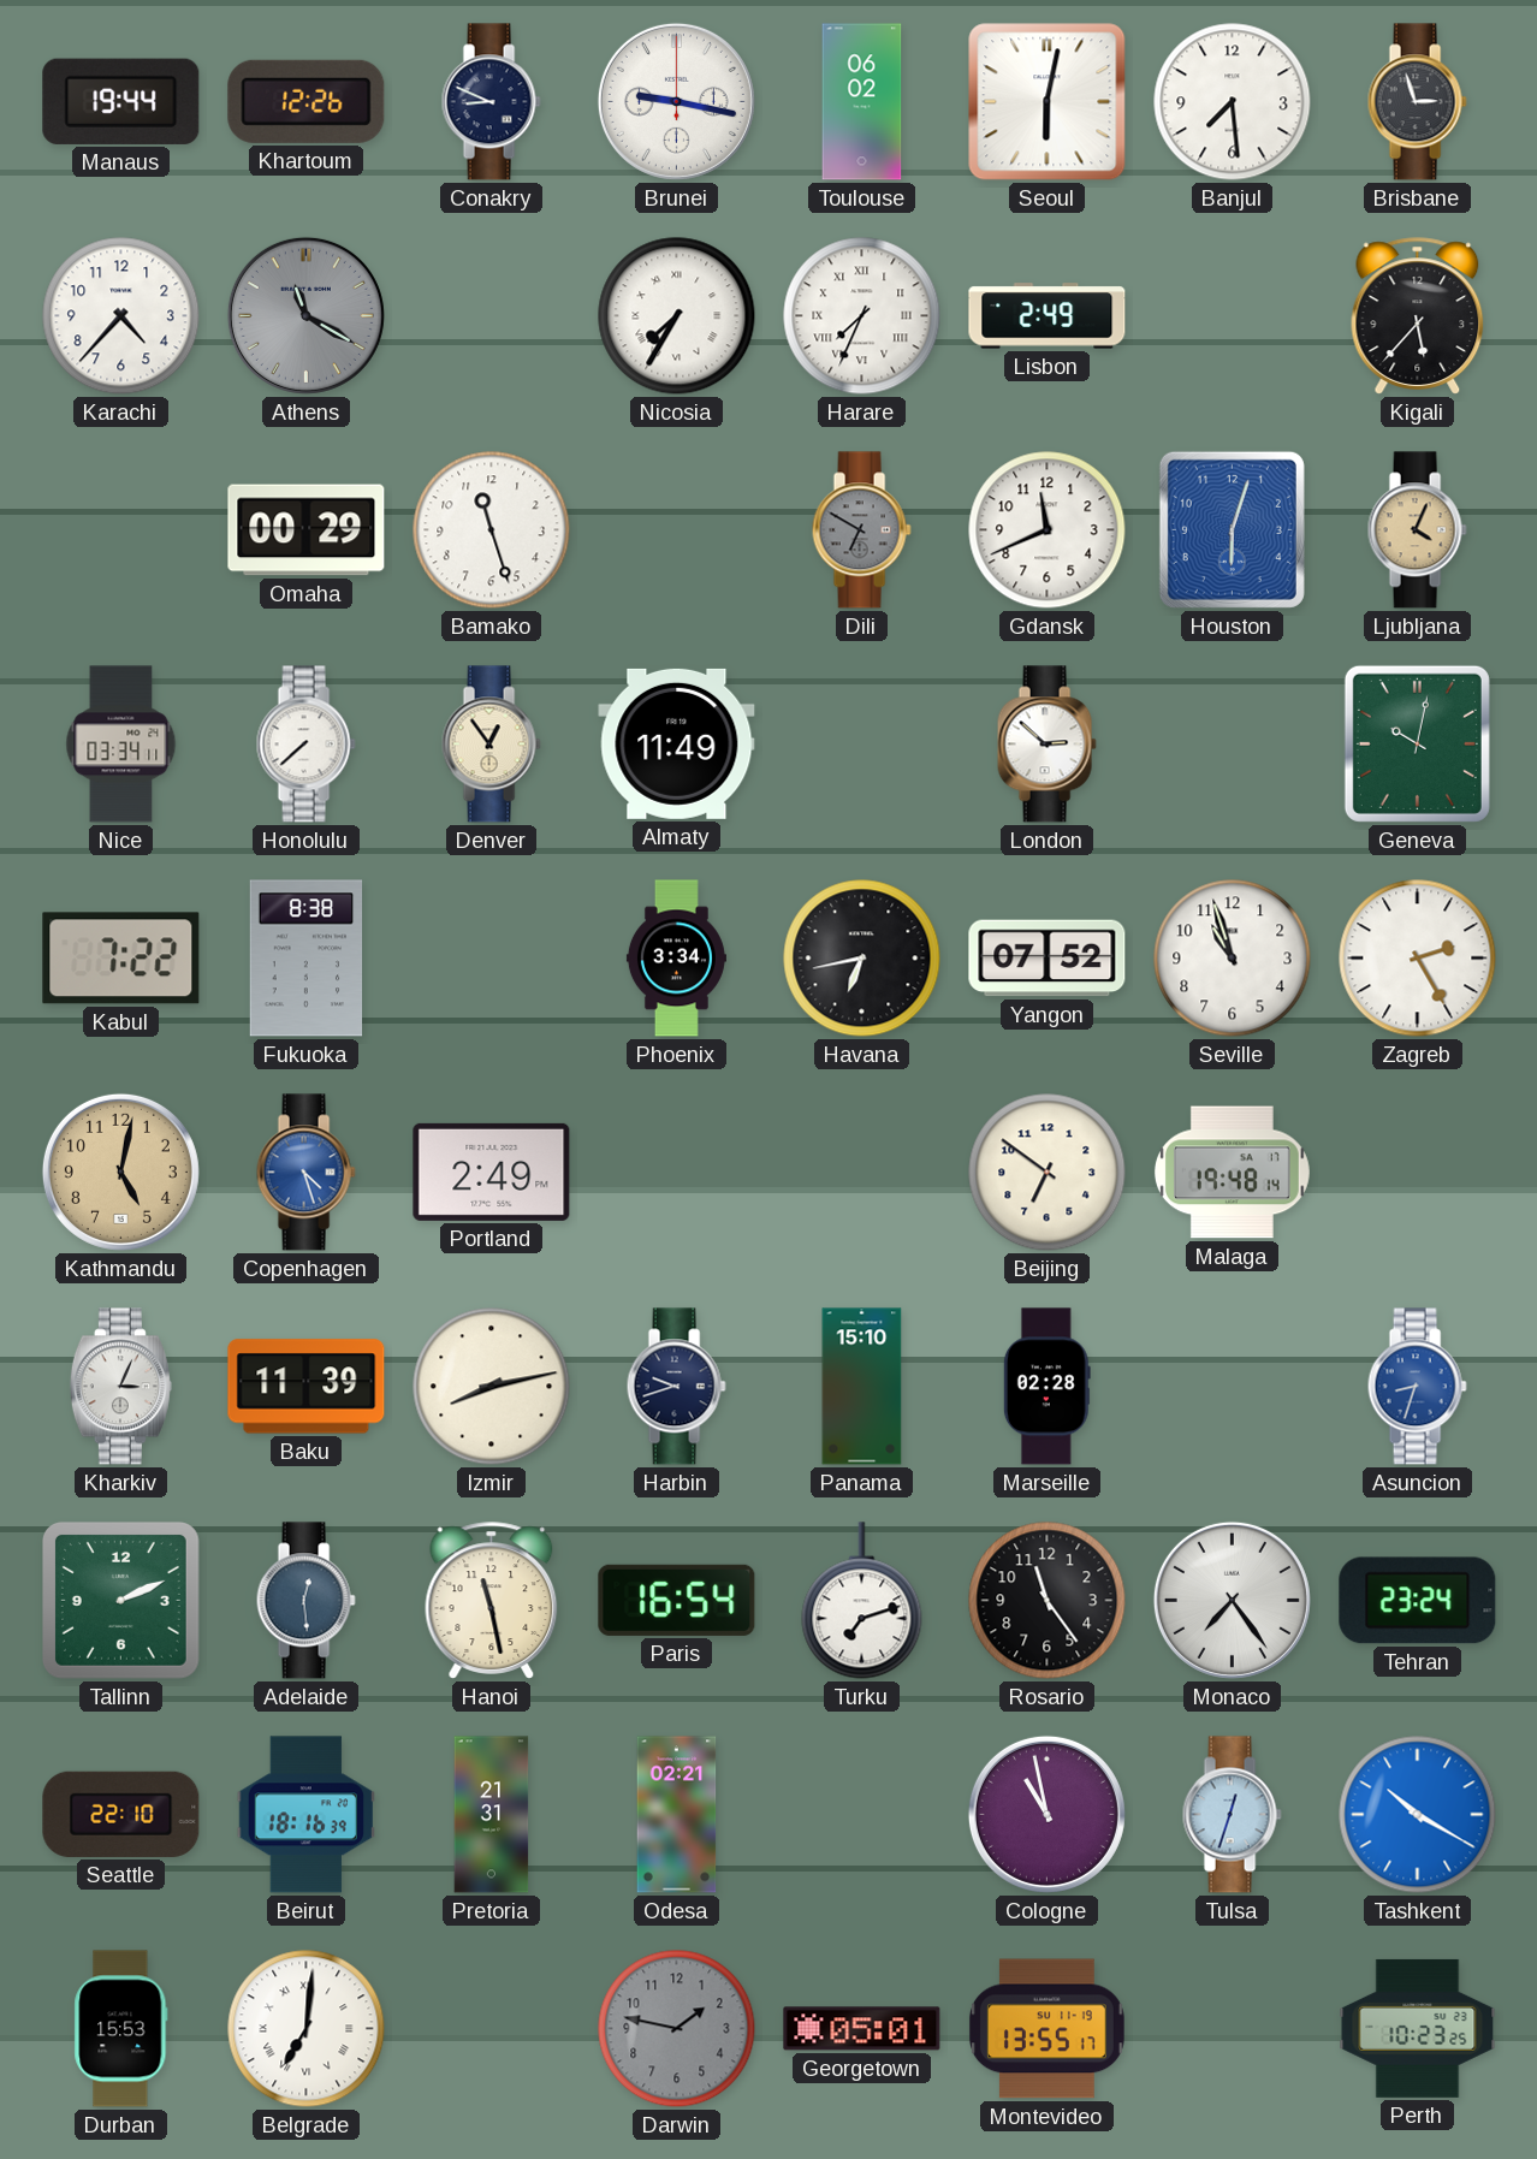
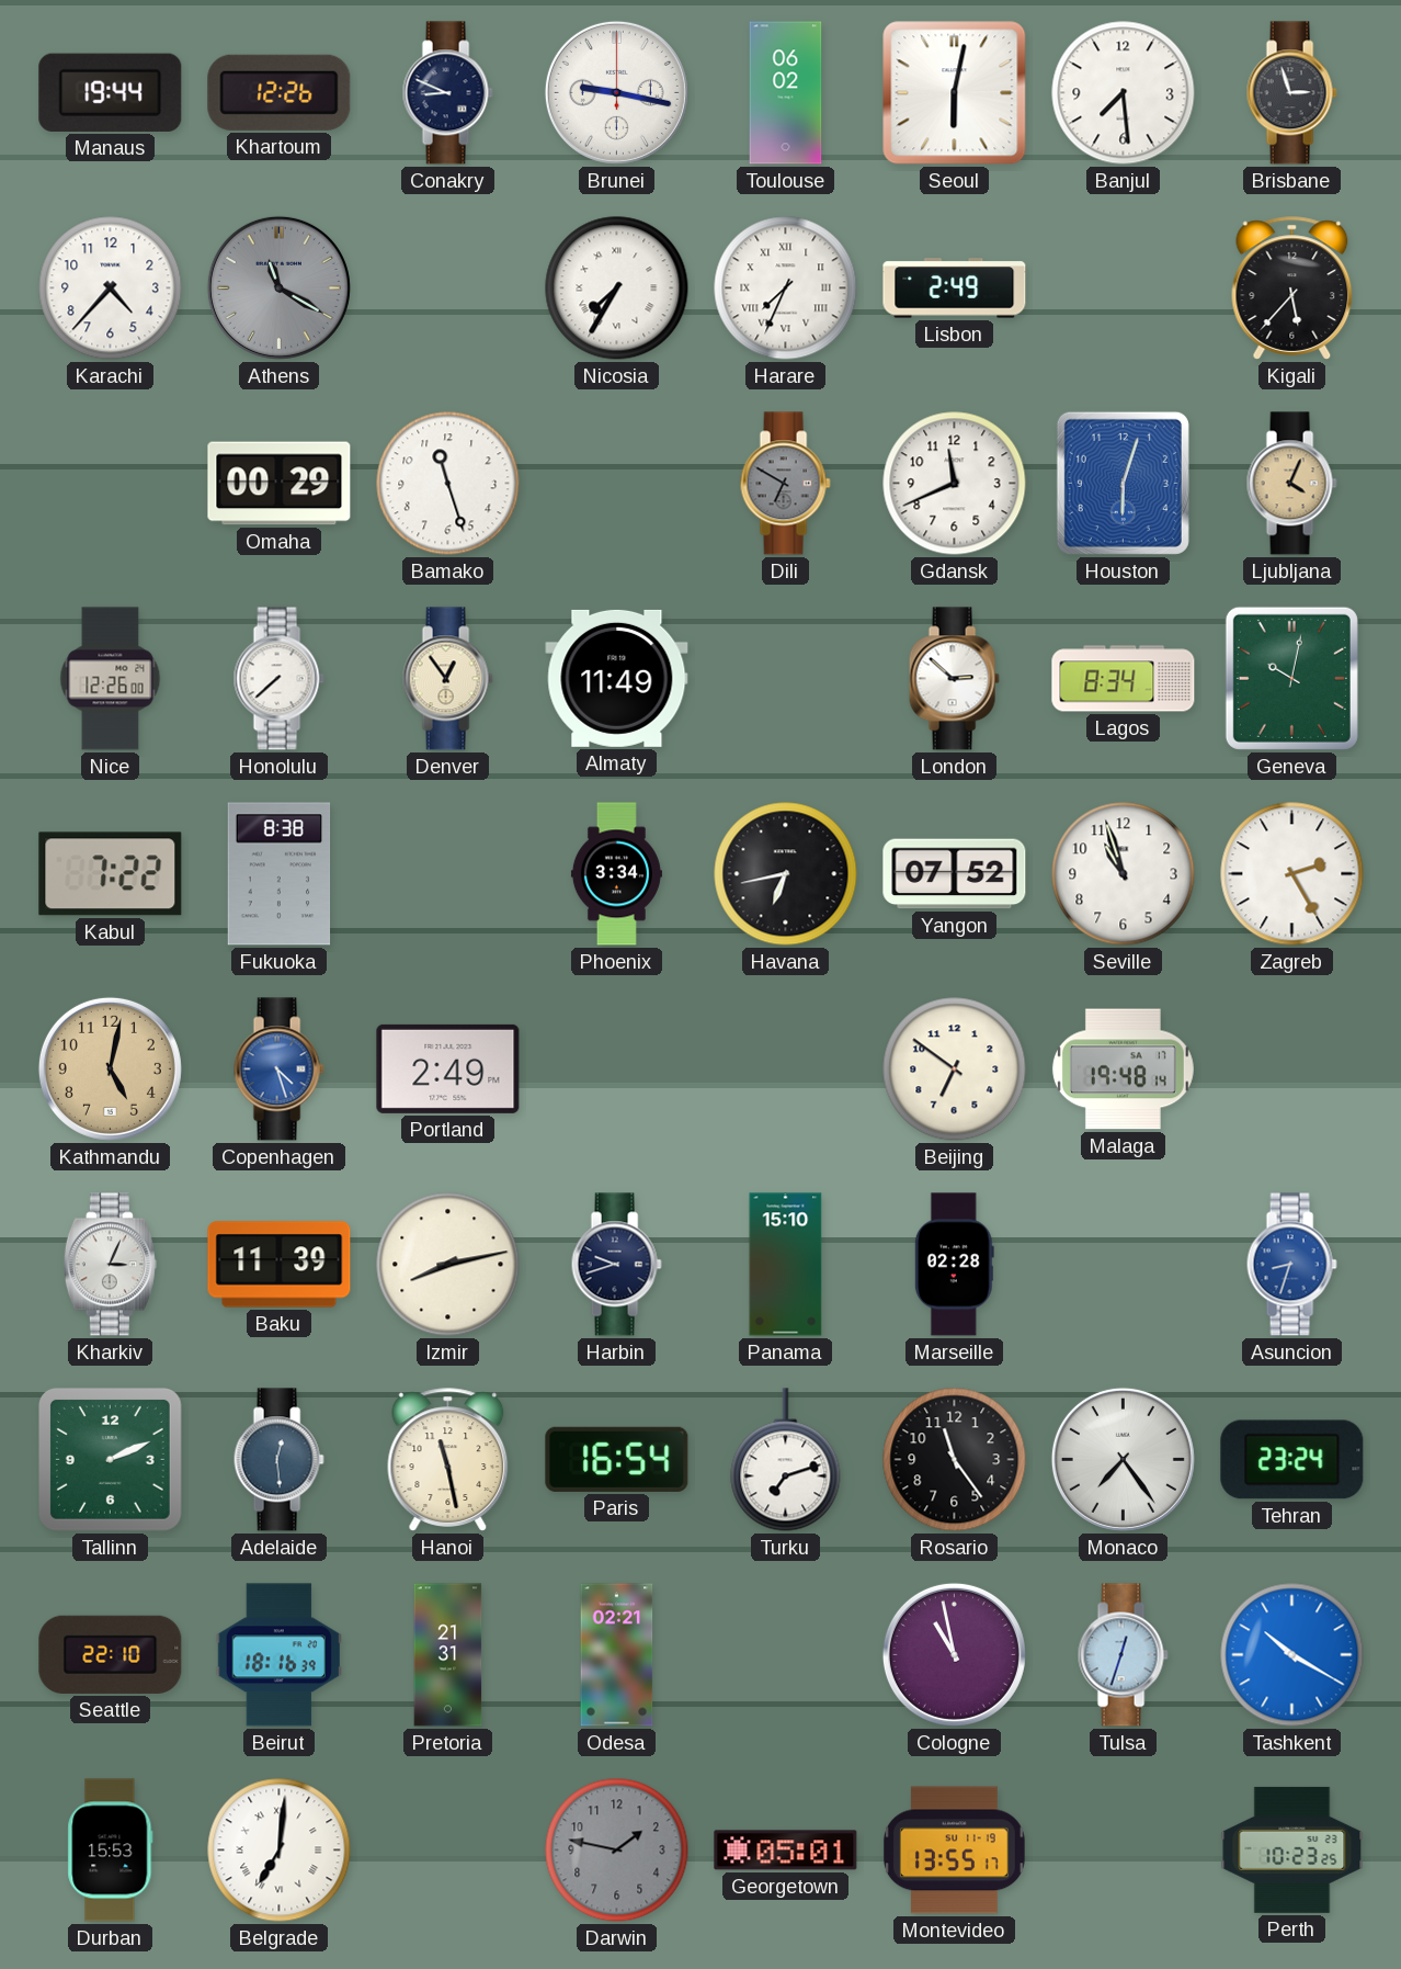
Nice: 03:34 -> 12:26
Lagos: none -> 8:34
